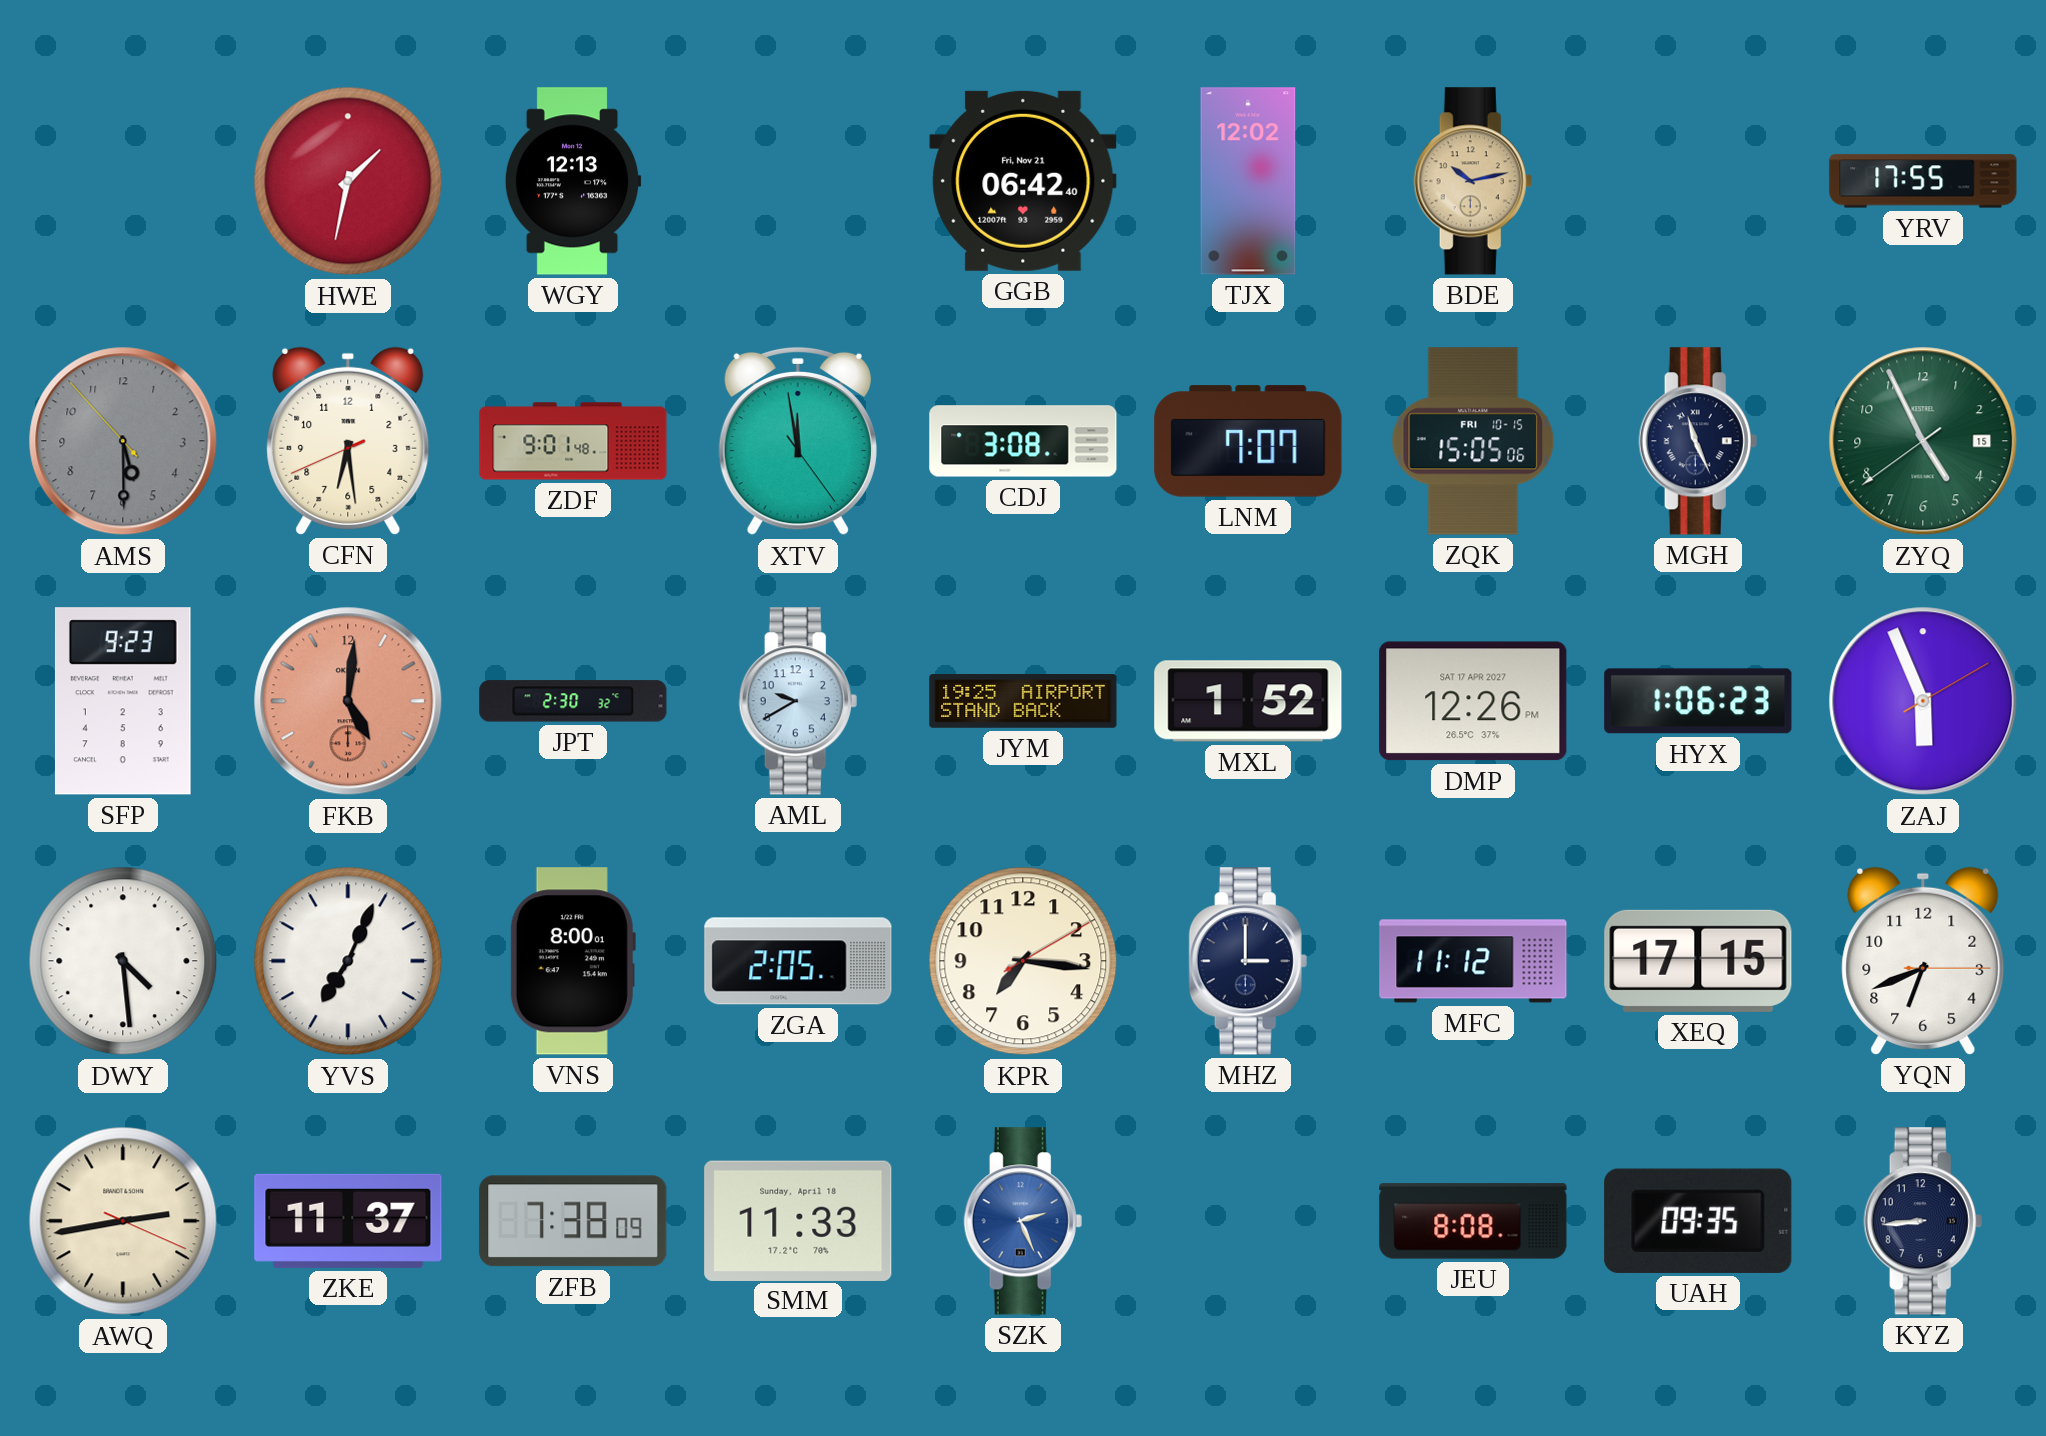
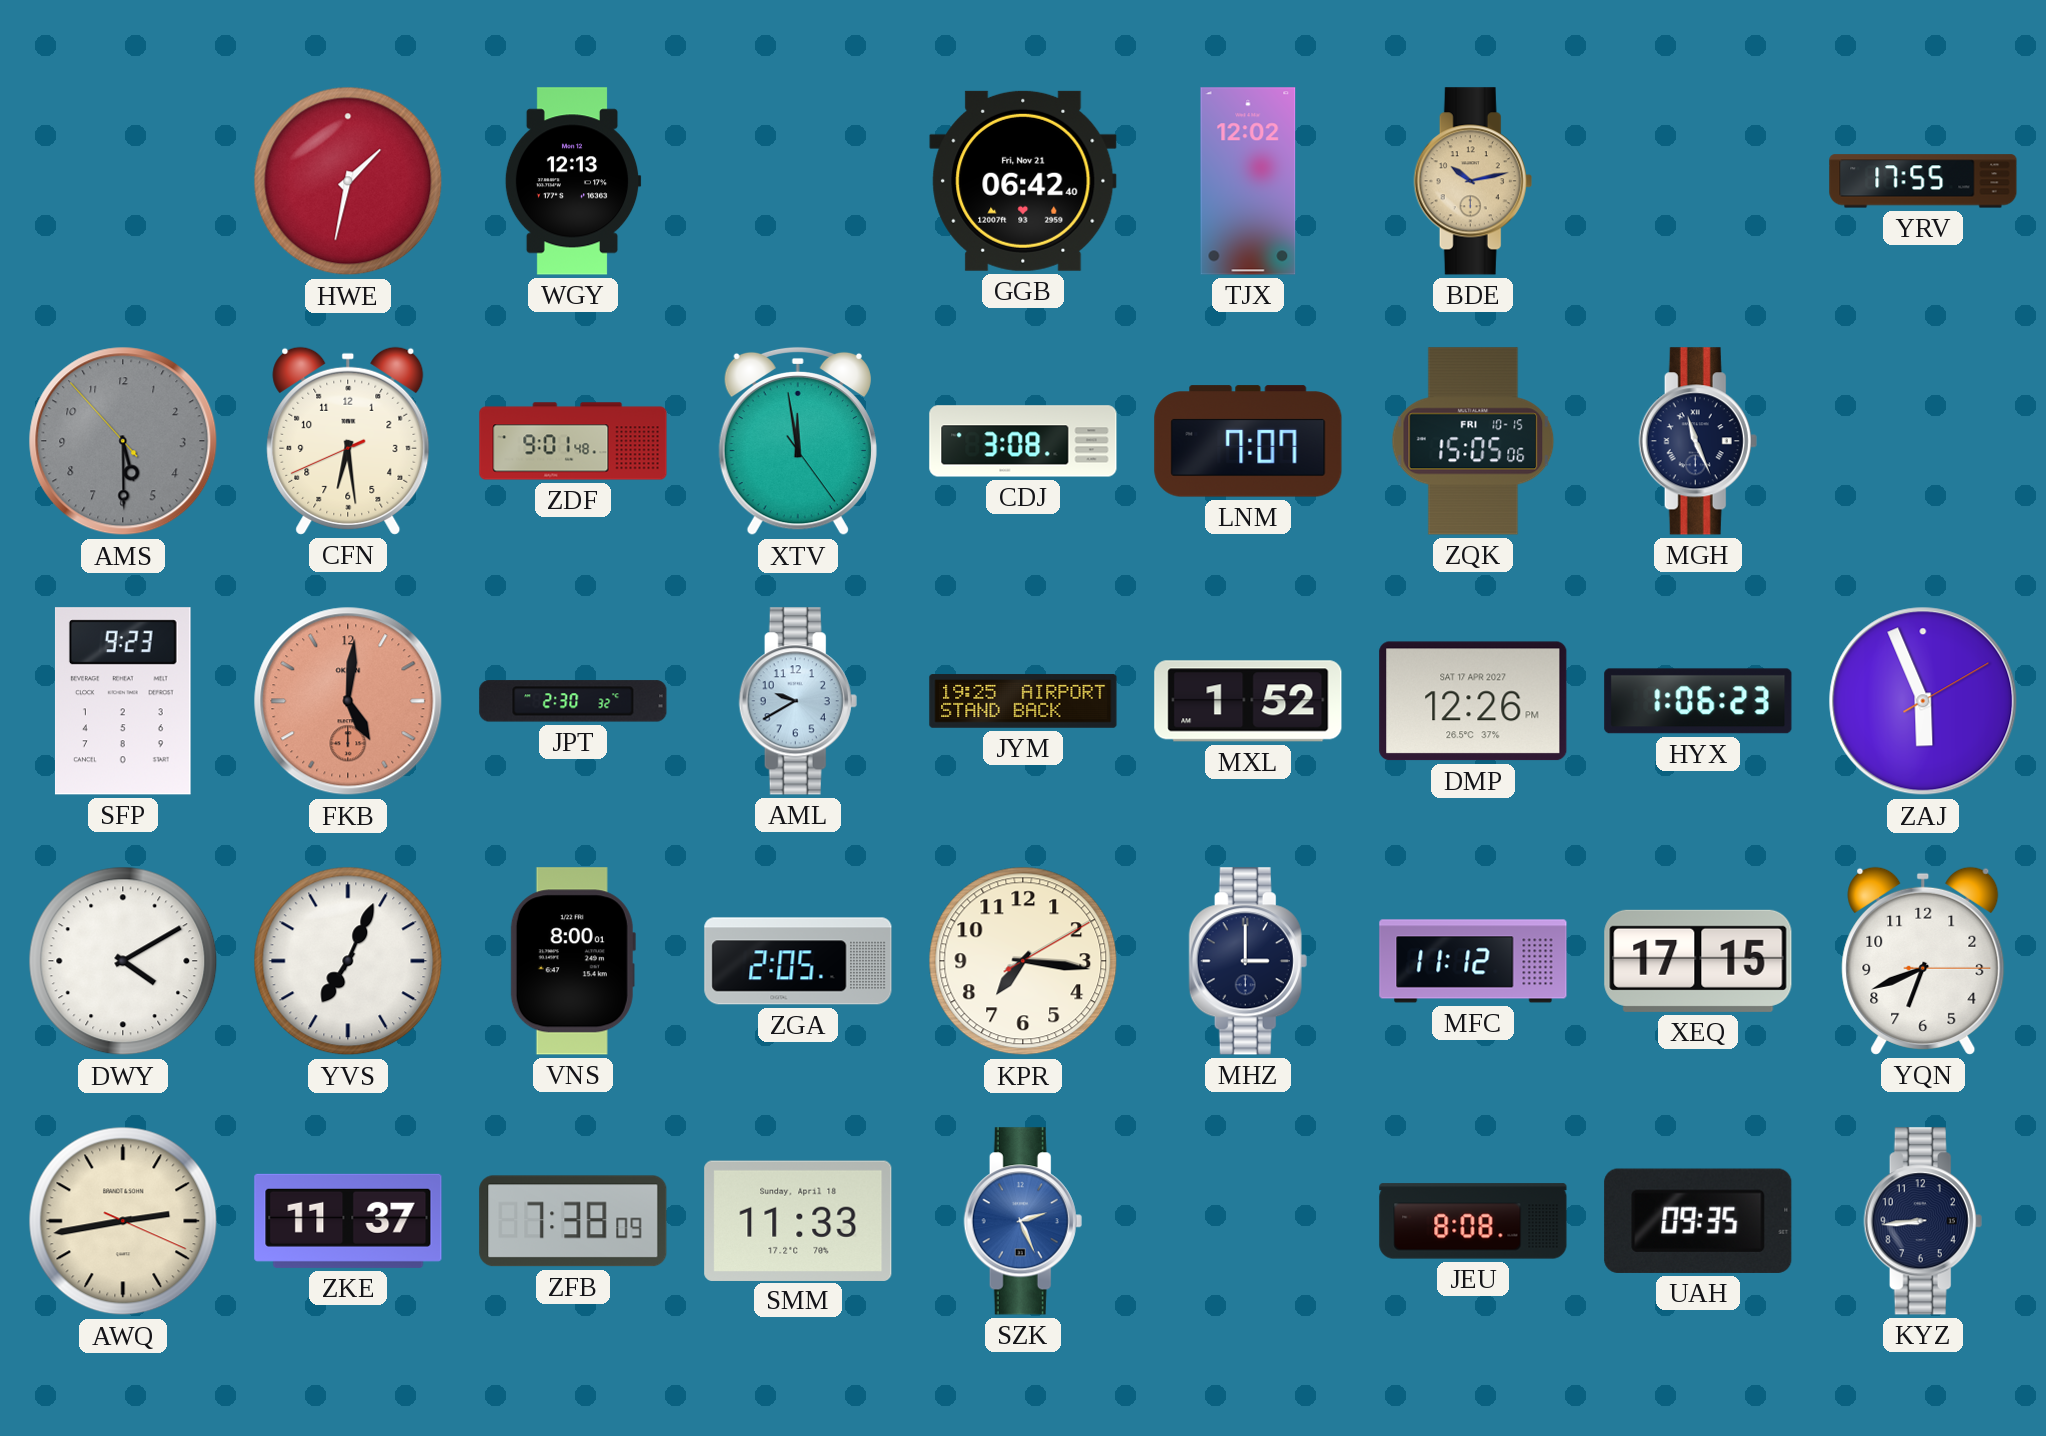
ZYQ: 4:55 -> none
DWY: 4:29 -> 4:10
